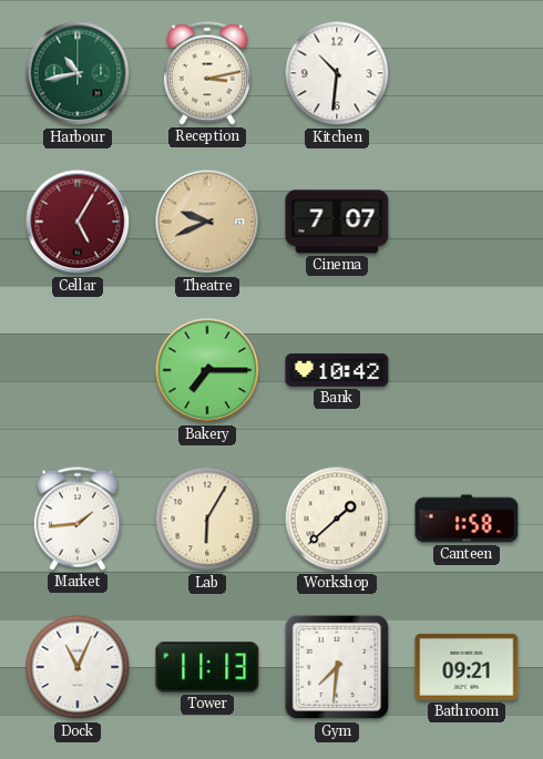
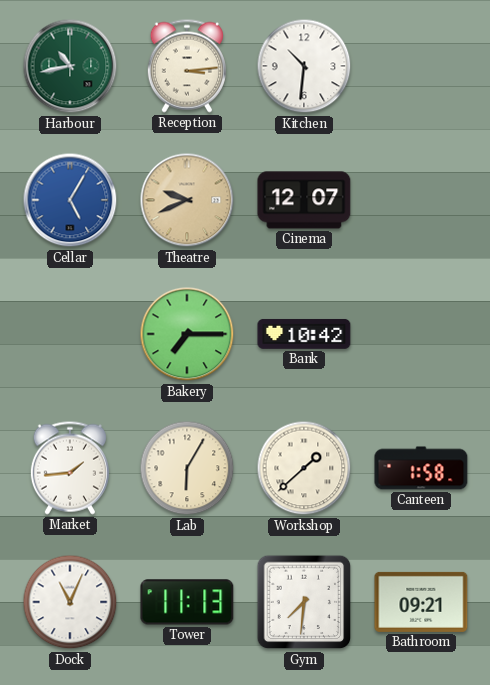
Reception: 3:13 -> 3:14
Cellar dial: burgundy -> blue
Cinema: 7:07 -> 12:07
